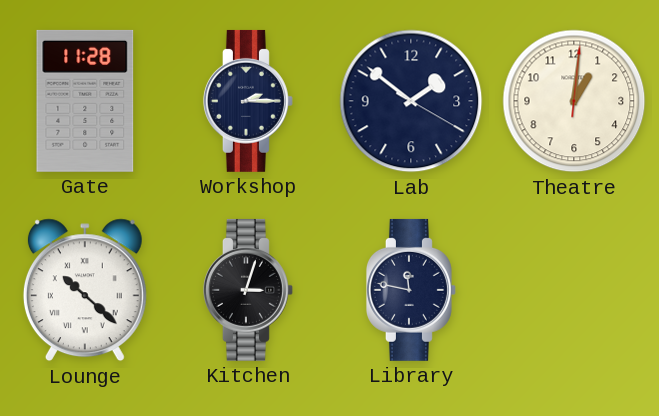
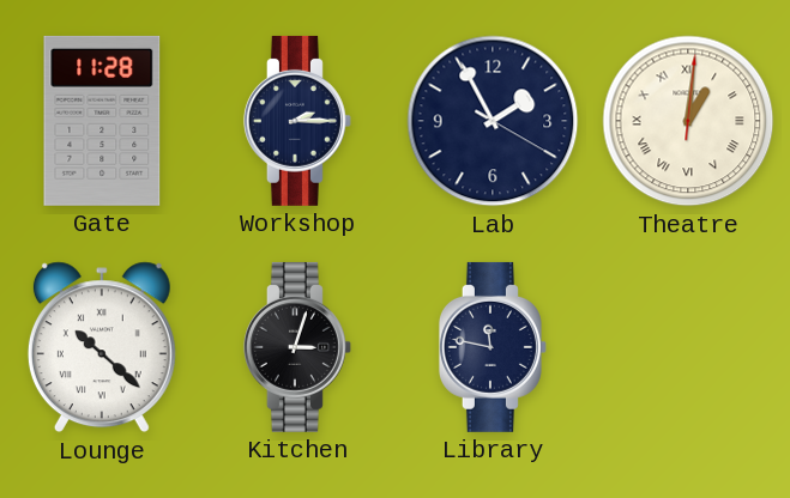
Lab: 1:51 -> 1:55
Theatre numerals: Arabic -> Roman
